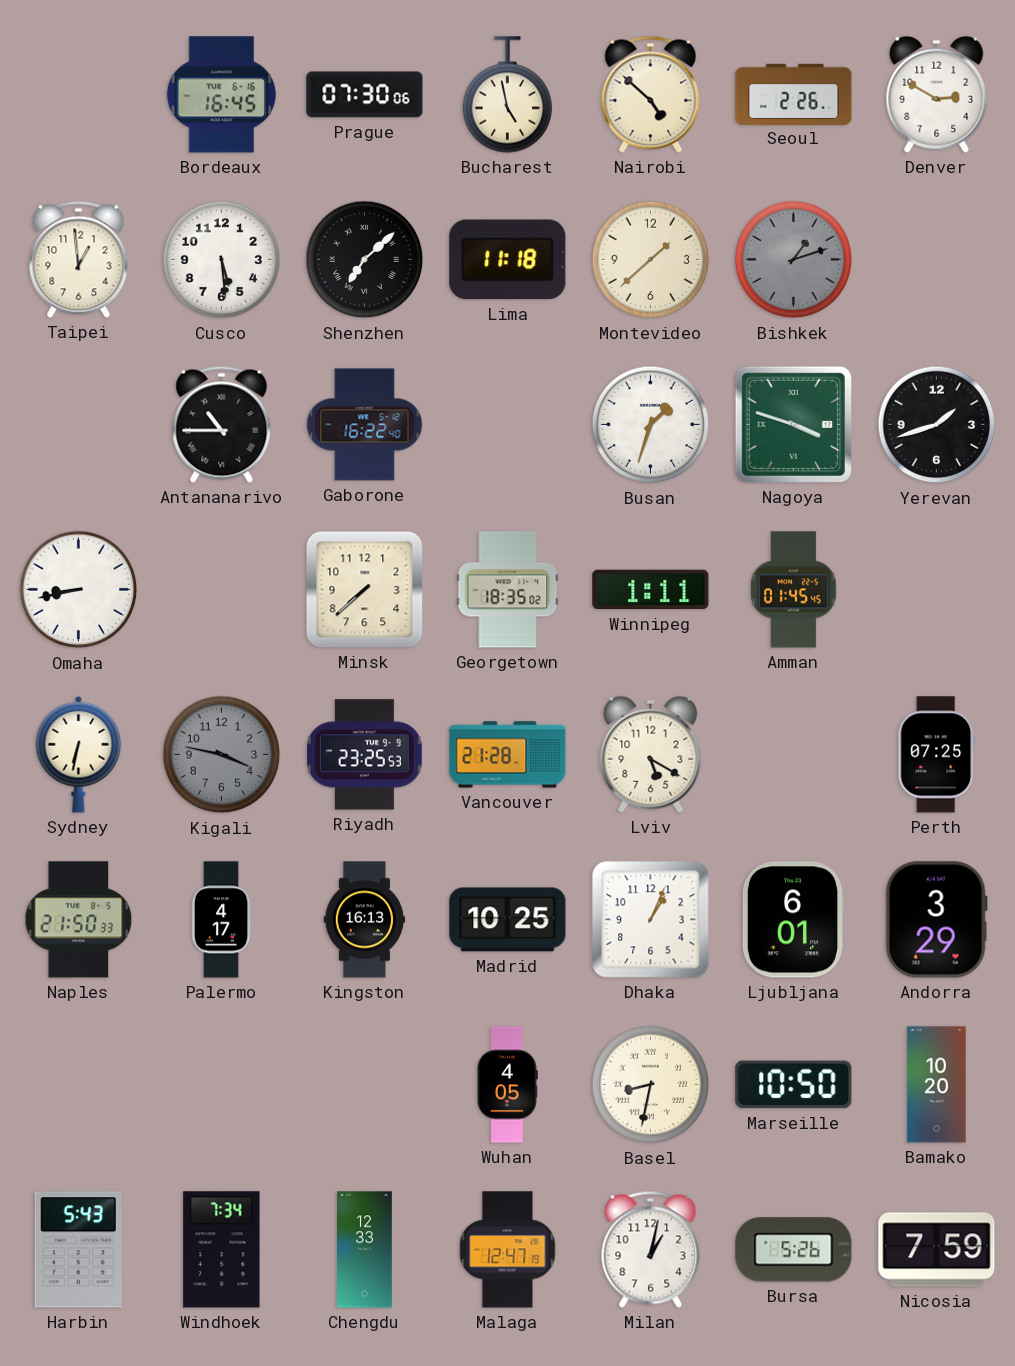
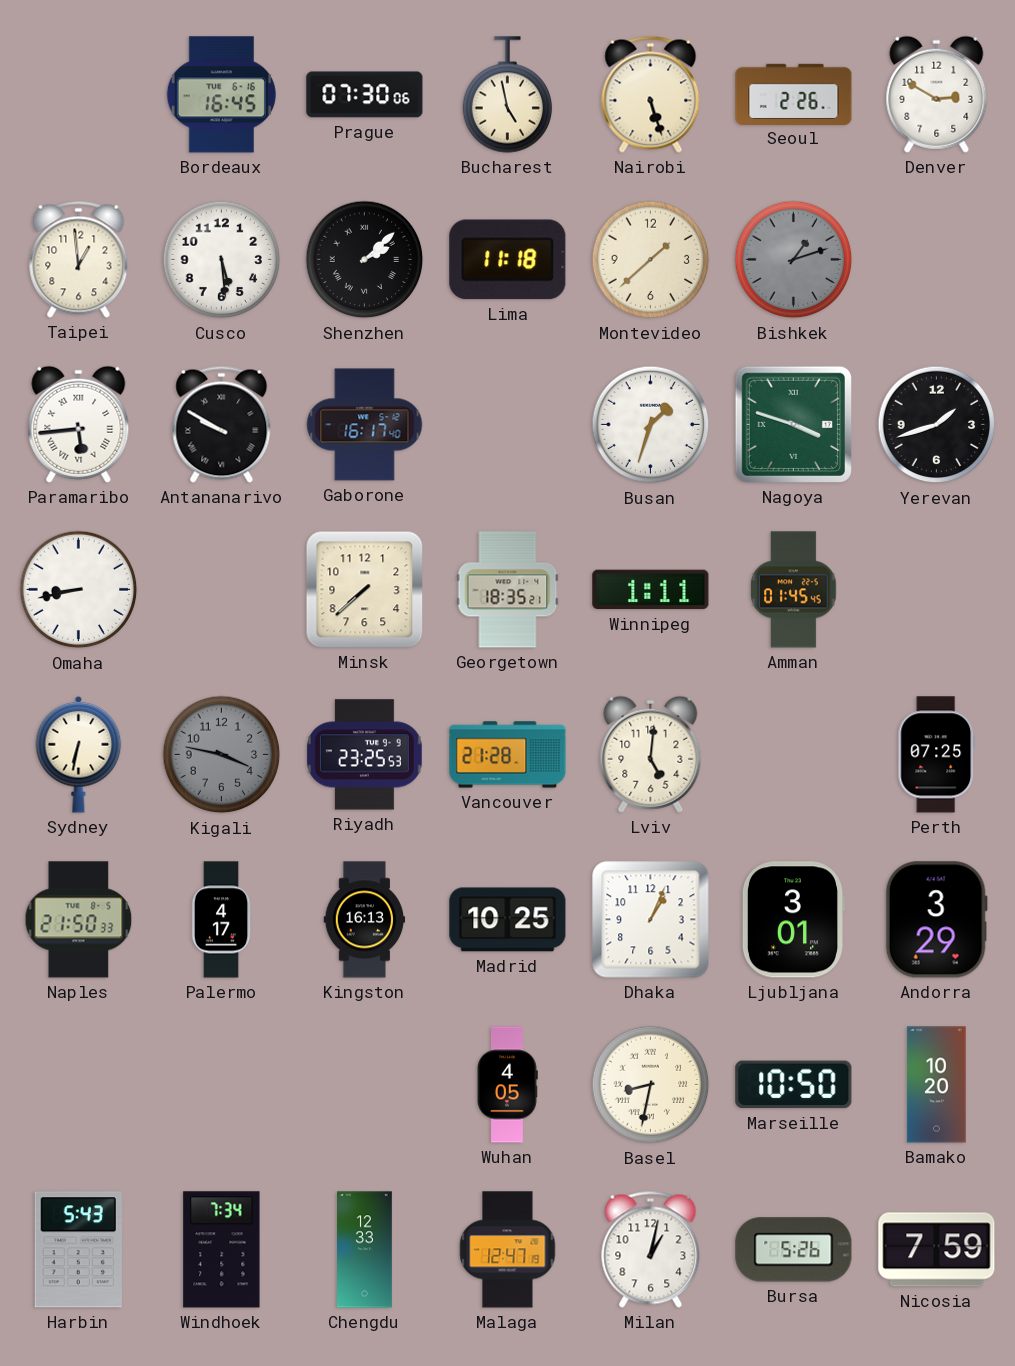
Nairobi: 4:52 -> 5:27
Shenzhen: 7:08 -> 2:08
Paramaribo: none -> 5:44
Antananarivo: 10:45 -> 9:50
Gaborone: 16:22 -> 16:17
Georgetown: 18:35:02 -> 18:35:21
Lviv: 5:20 -> 5:01
Ljubljana: 6:01 -> 3:01
